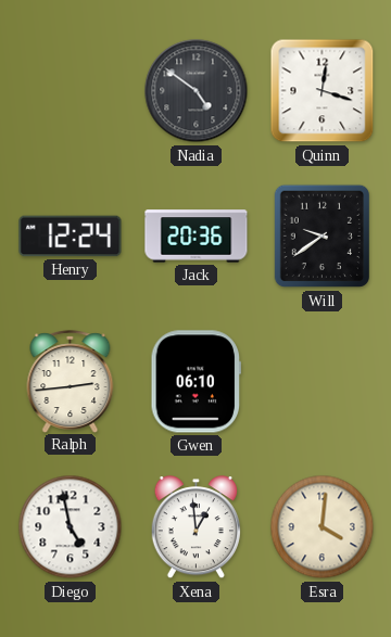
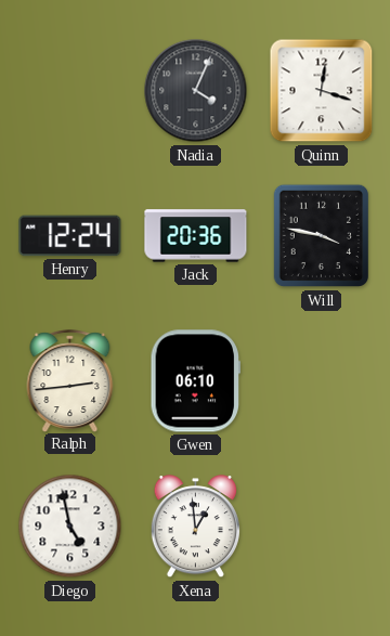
Nadia: 4:51 -> 4:04
Will: 9:39 -> 3:47
Esra: 4:01 -> none
